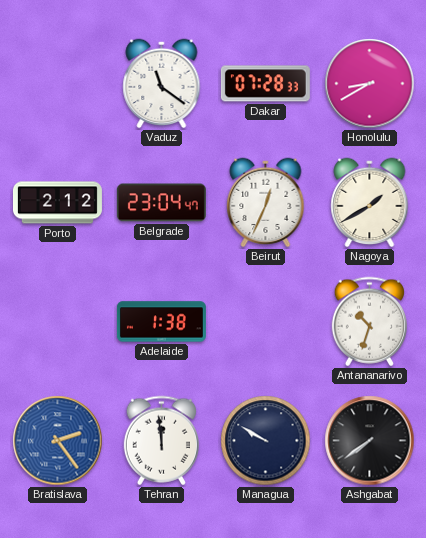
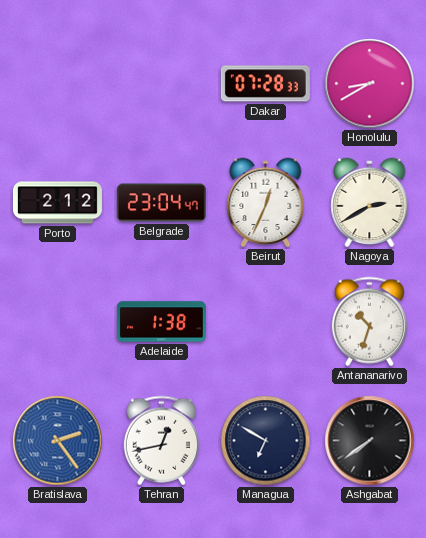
Vaduz: 11:21 -> none
Nagoya: 1:40 -> 2:40
Tehran: 11:59 -> 12:43
Managua: 9:50 -> 6:50
